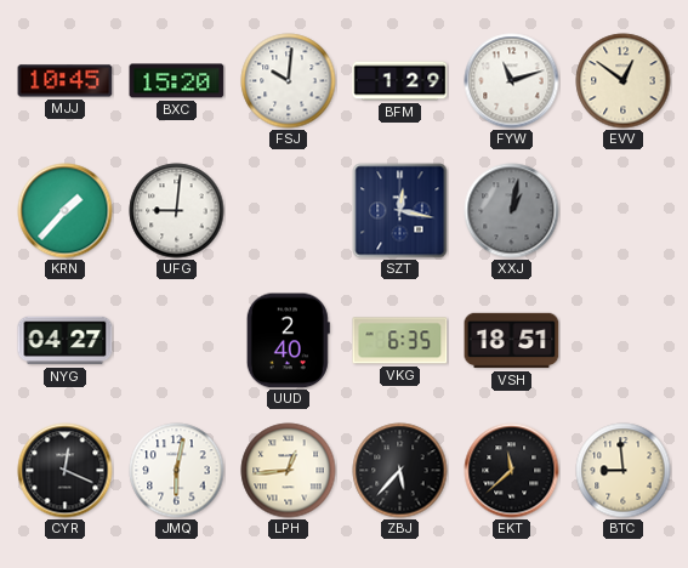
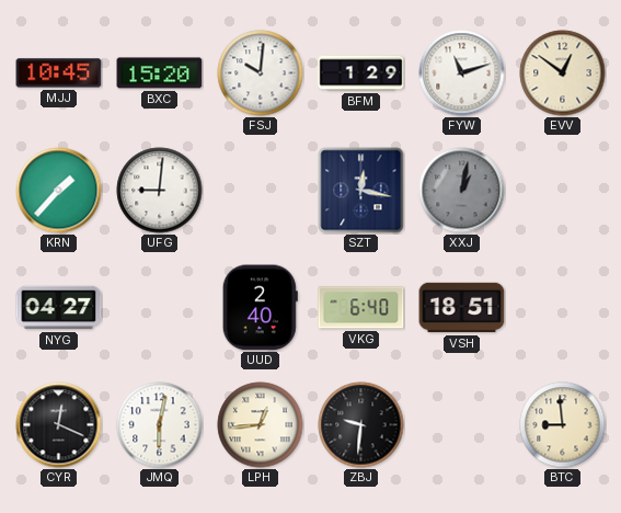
VKG: 6:35 -> 6:40
ZBJ: 5:37 -> 9:31
EKT: 11:38 -> none
